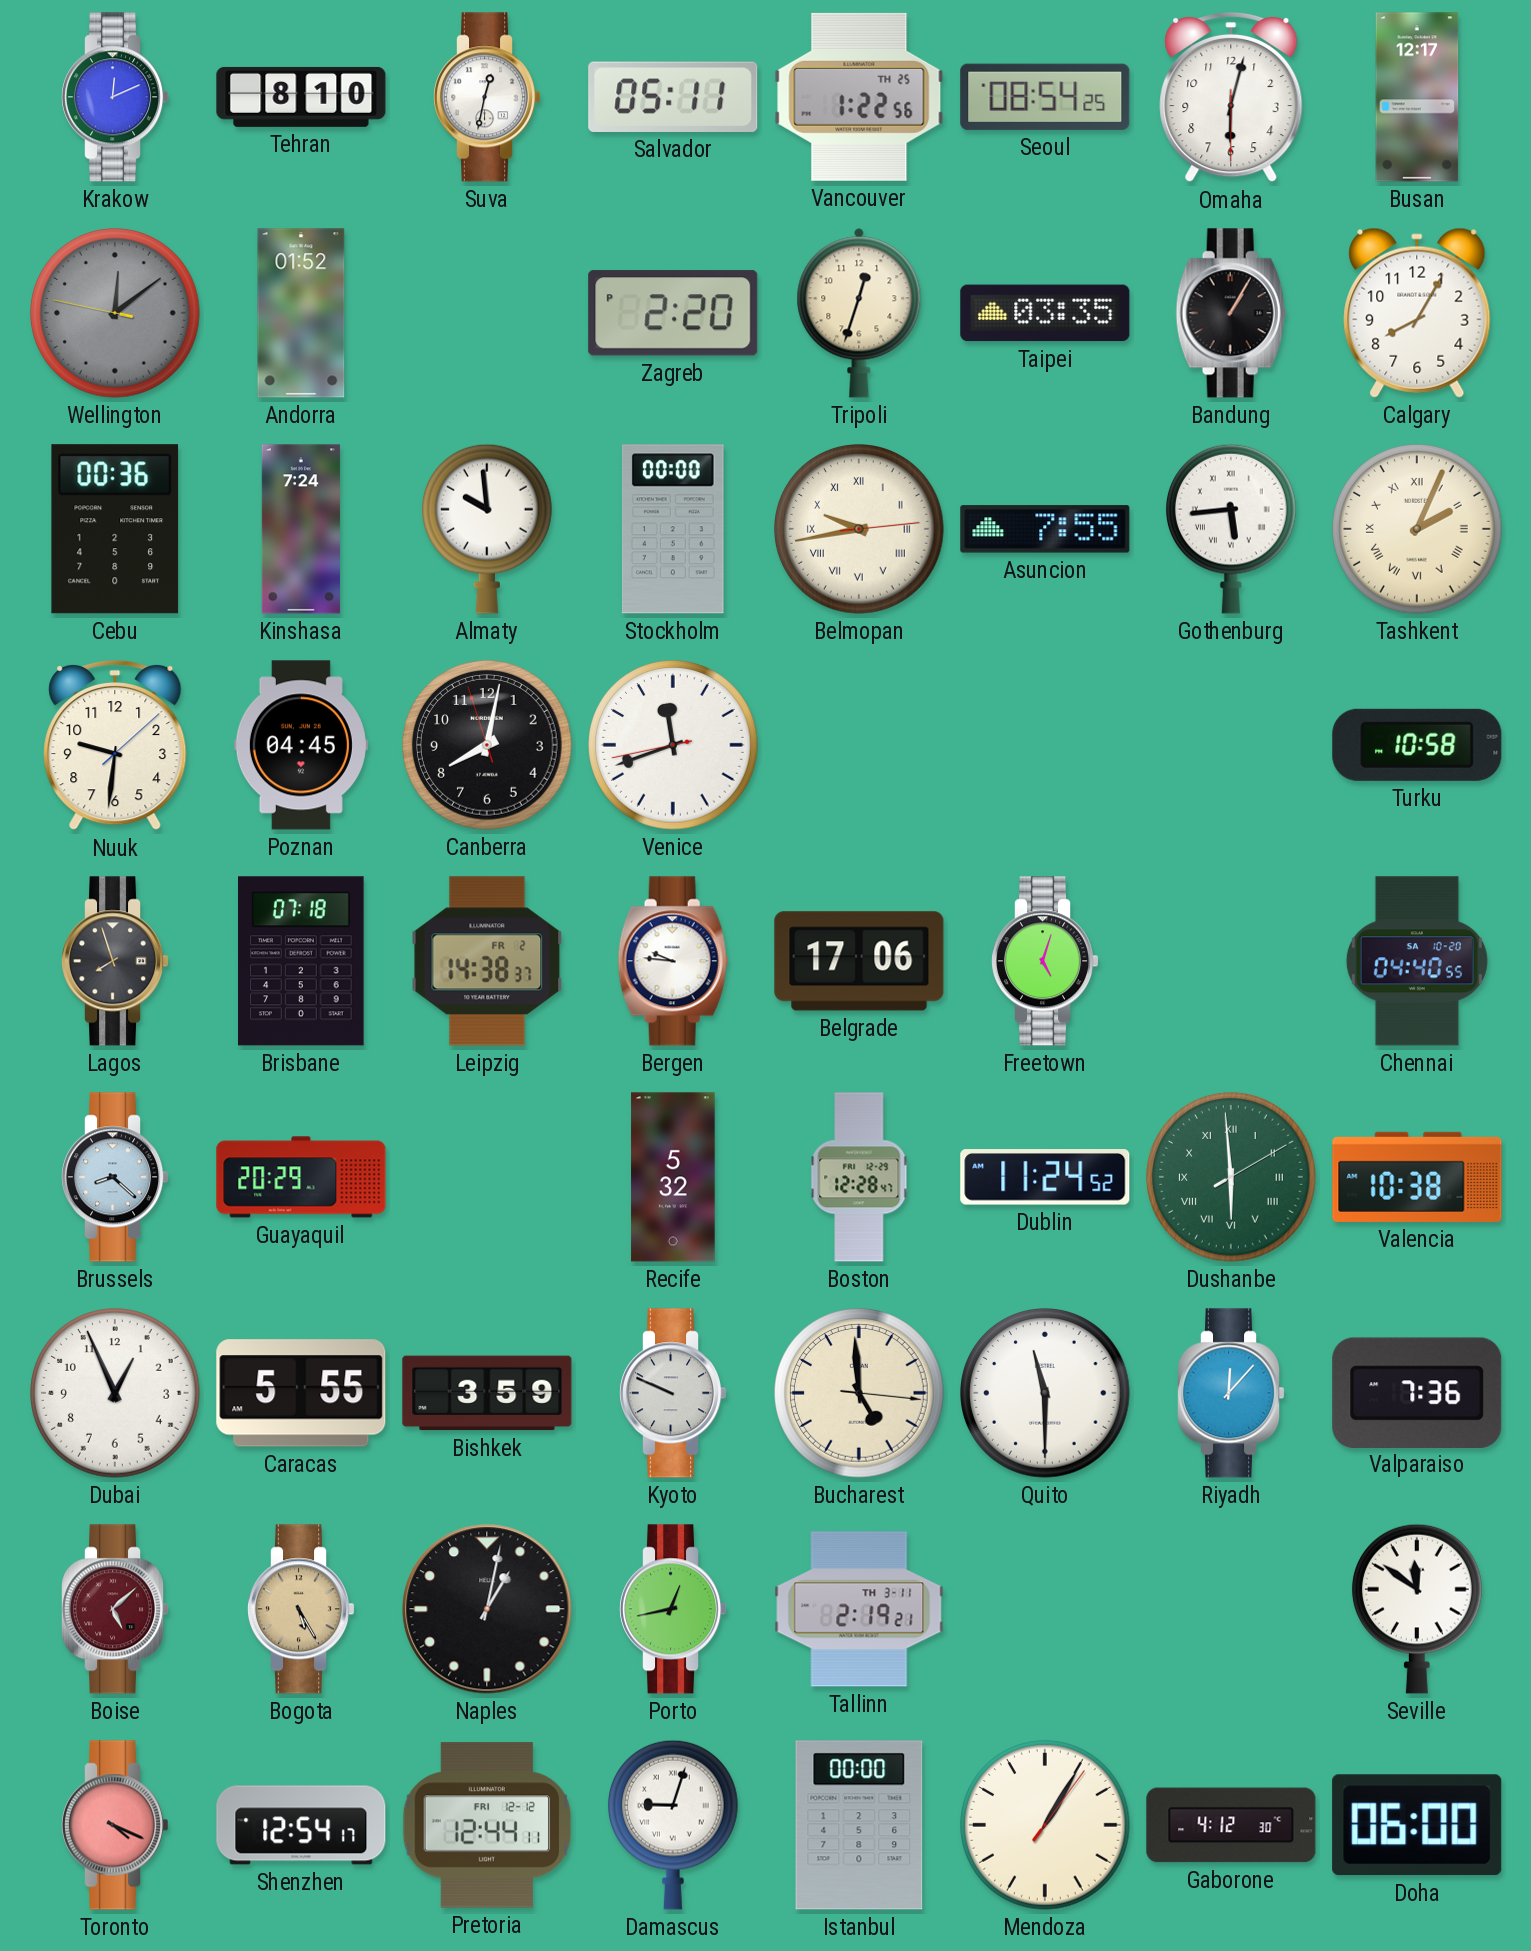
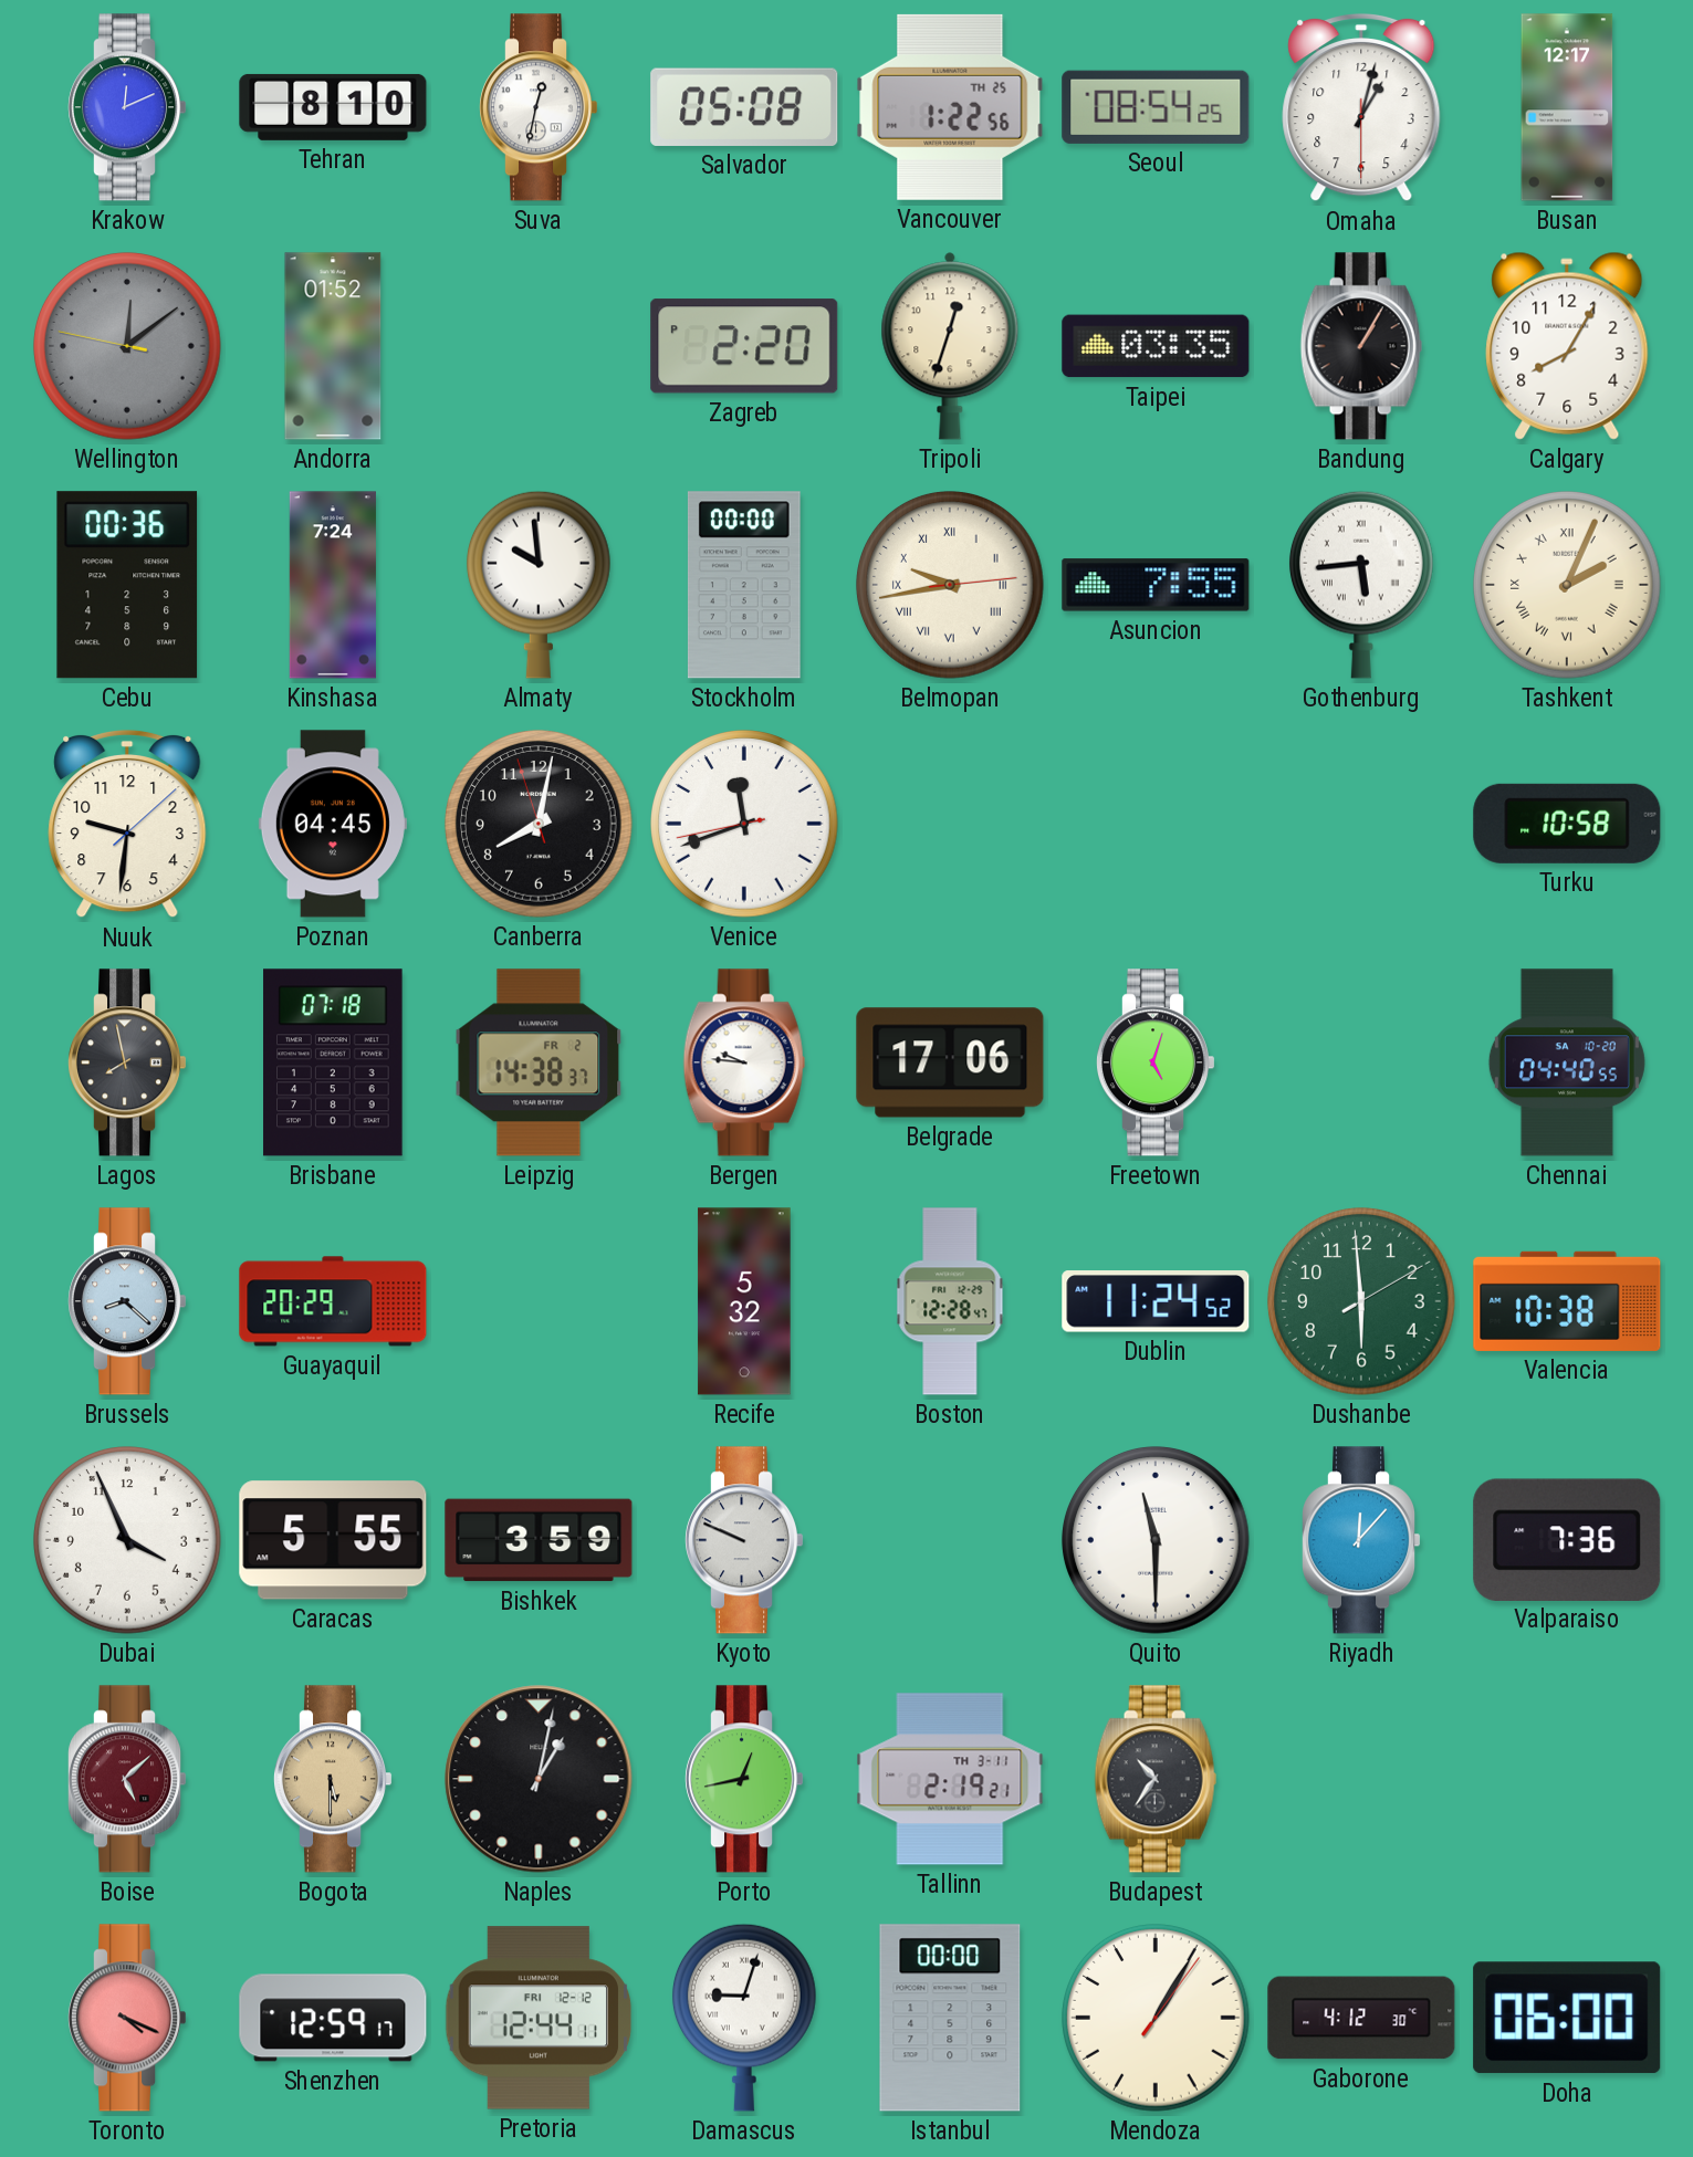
Salvador: 05:11 -> 05:08
Omaha: 6:02 -> 1:02
Lagos: 7:57 -> 7:58
Dushanbe numerals: Roman -> Arabic
Dubai: 12:56 -> 3:56
Bucharest: 4:59 -> none
Bogota: 5:25 -> 5:30
Budapest: none -> 10:36
Seville: 11:51 -> none
Shenzhen: 12:54 -> 12:59
